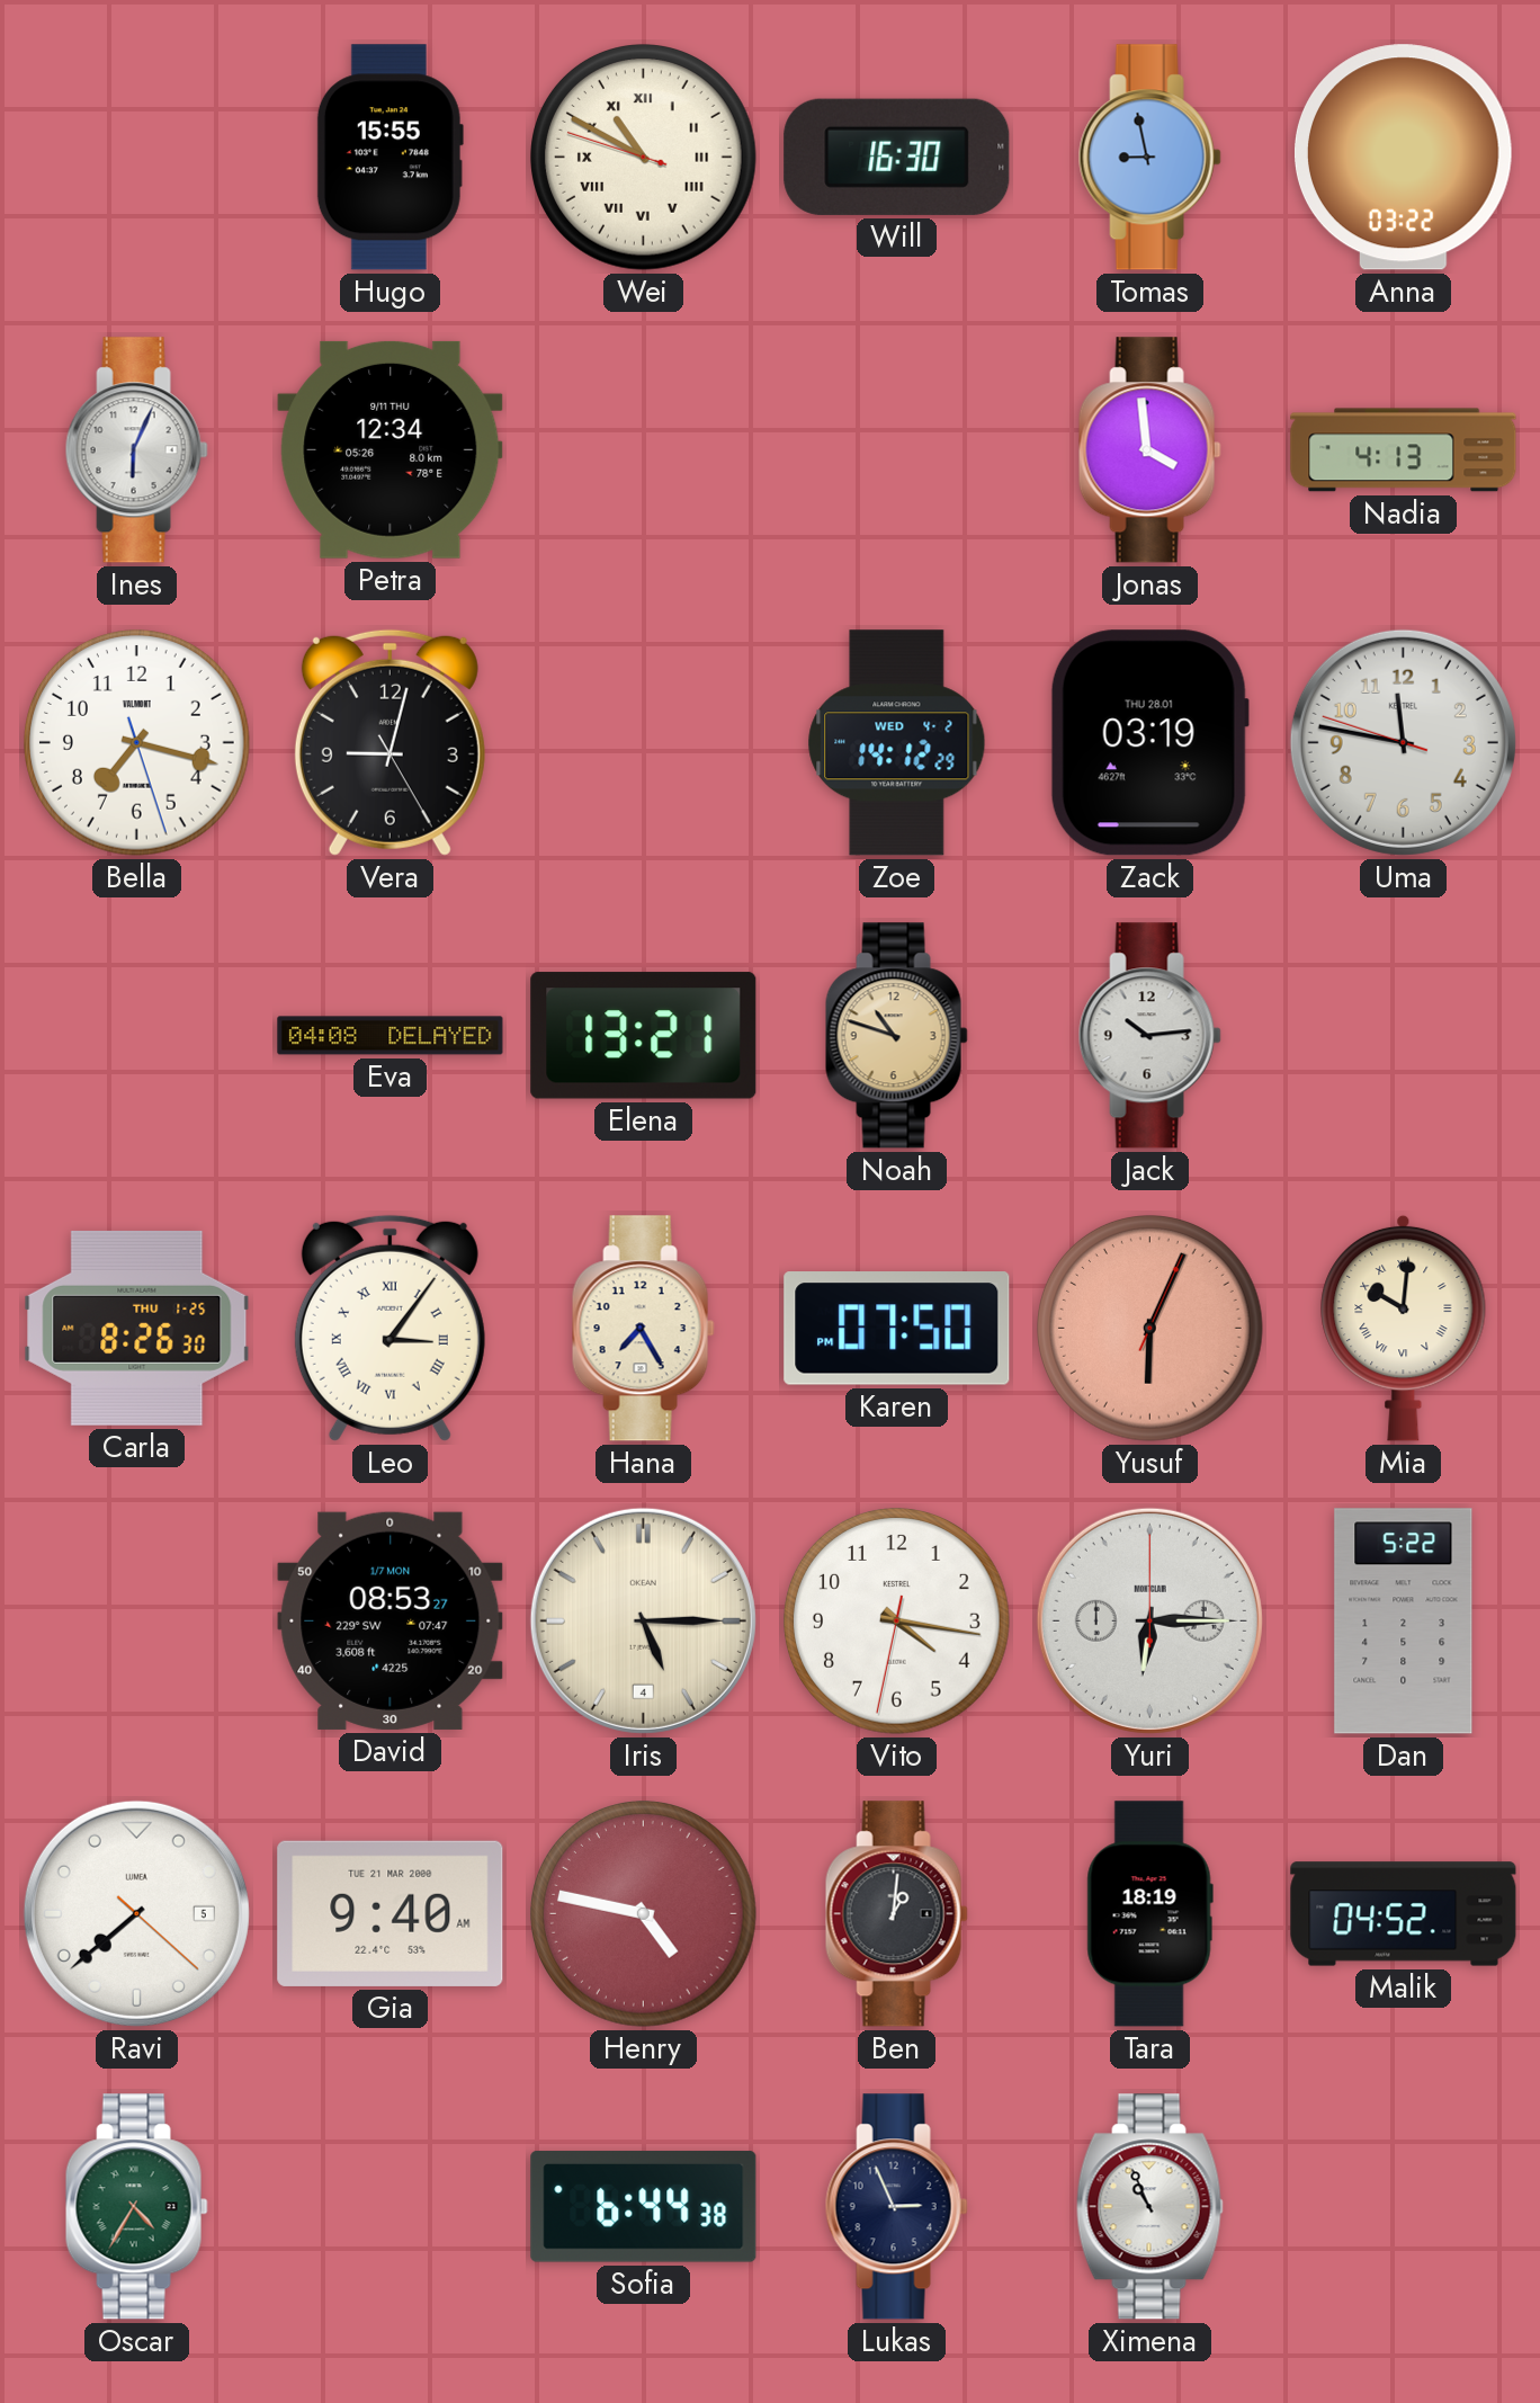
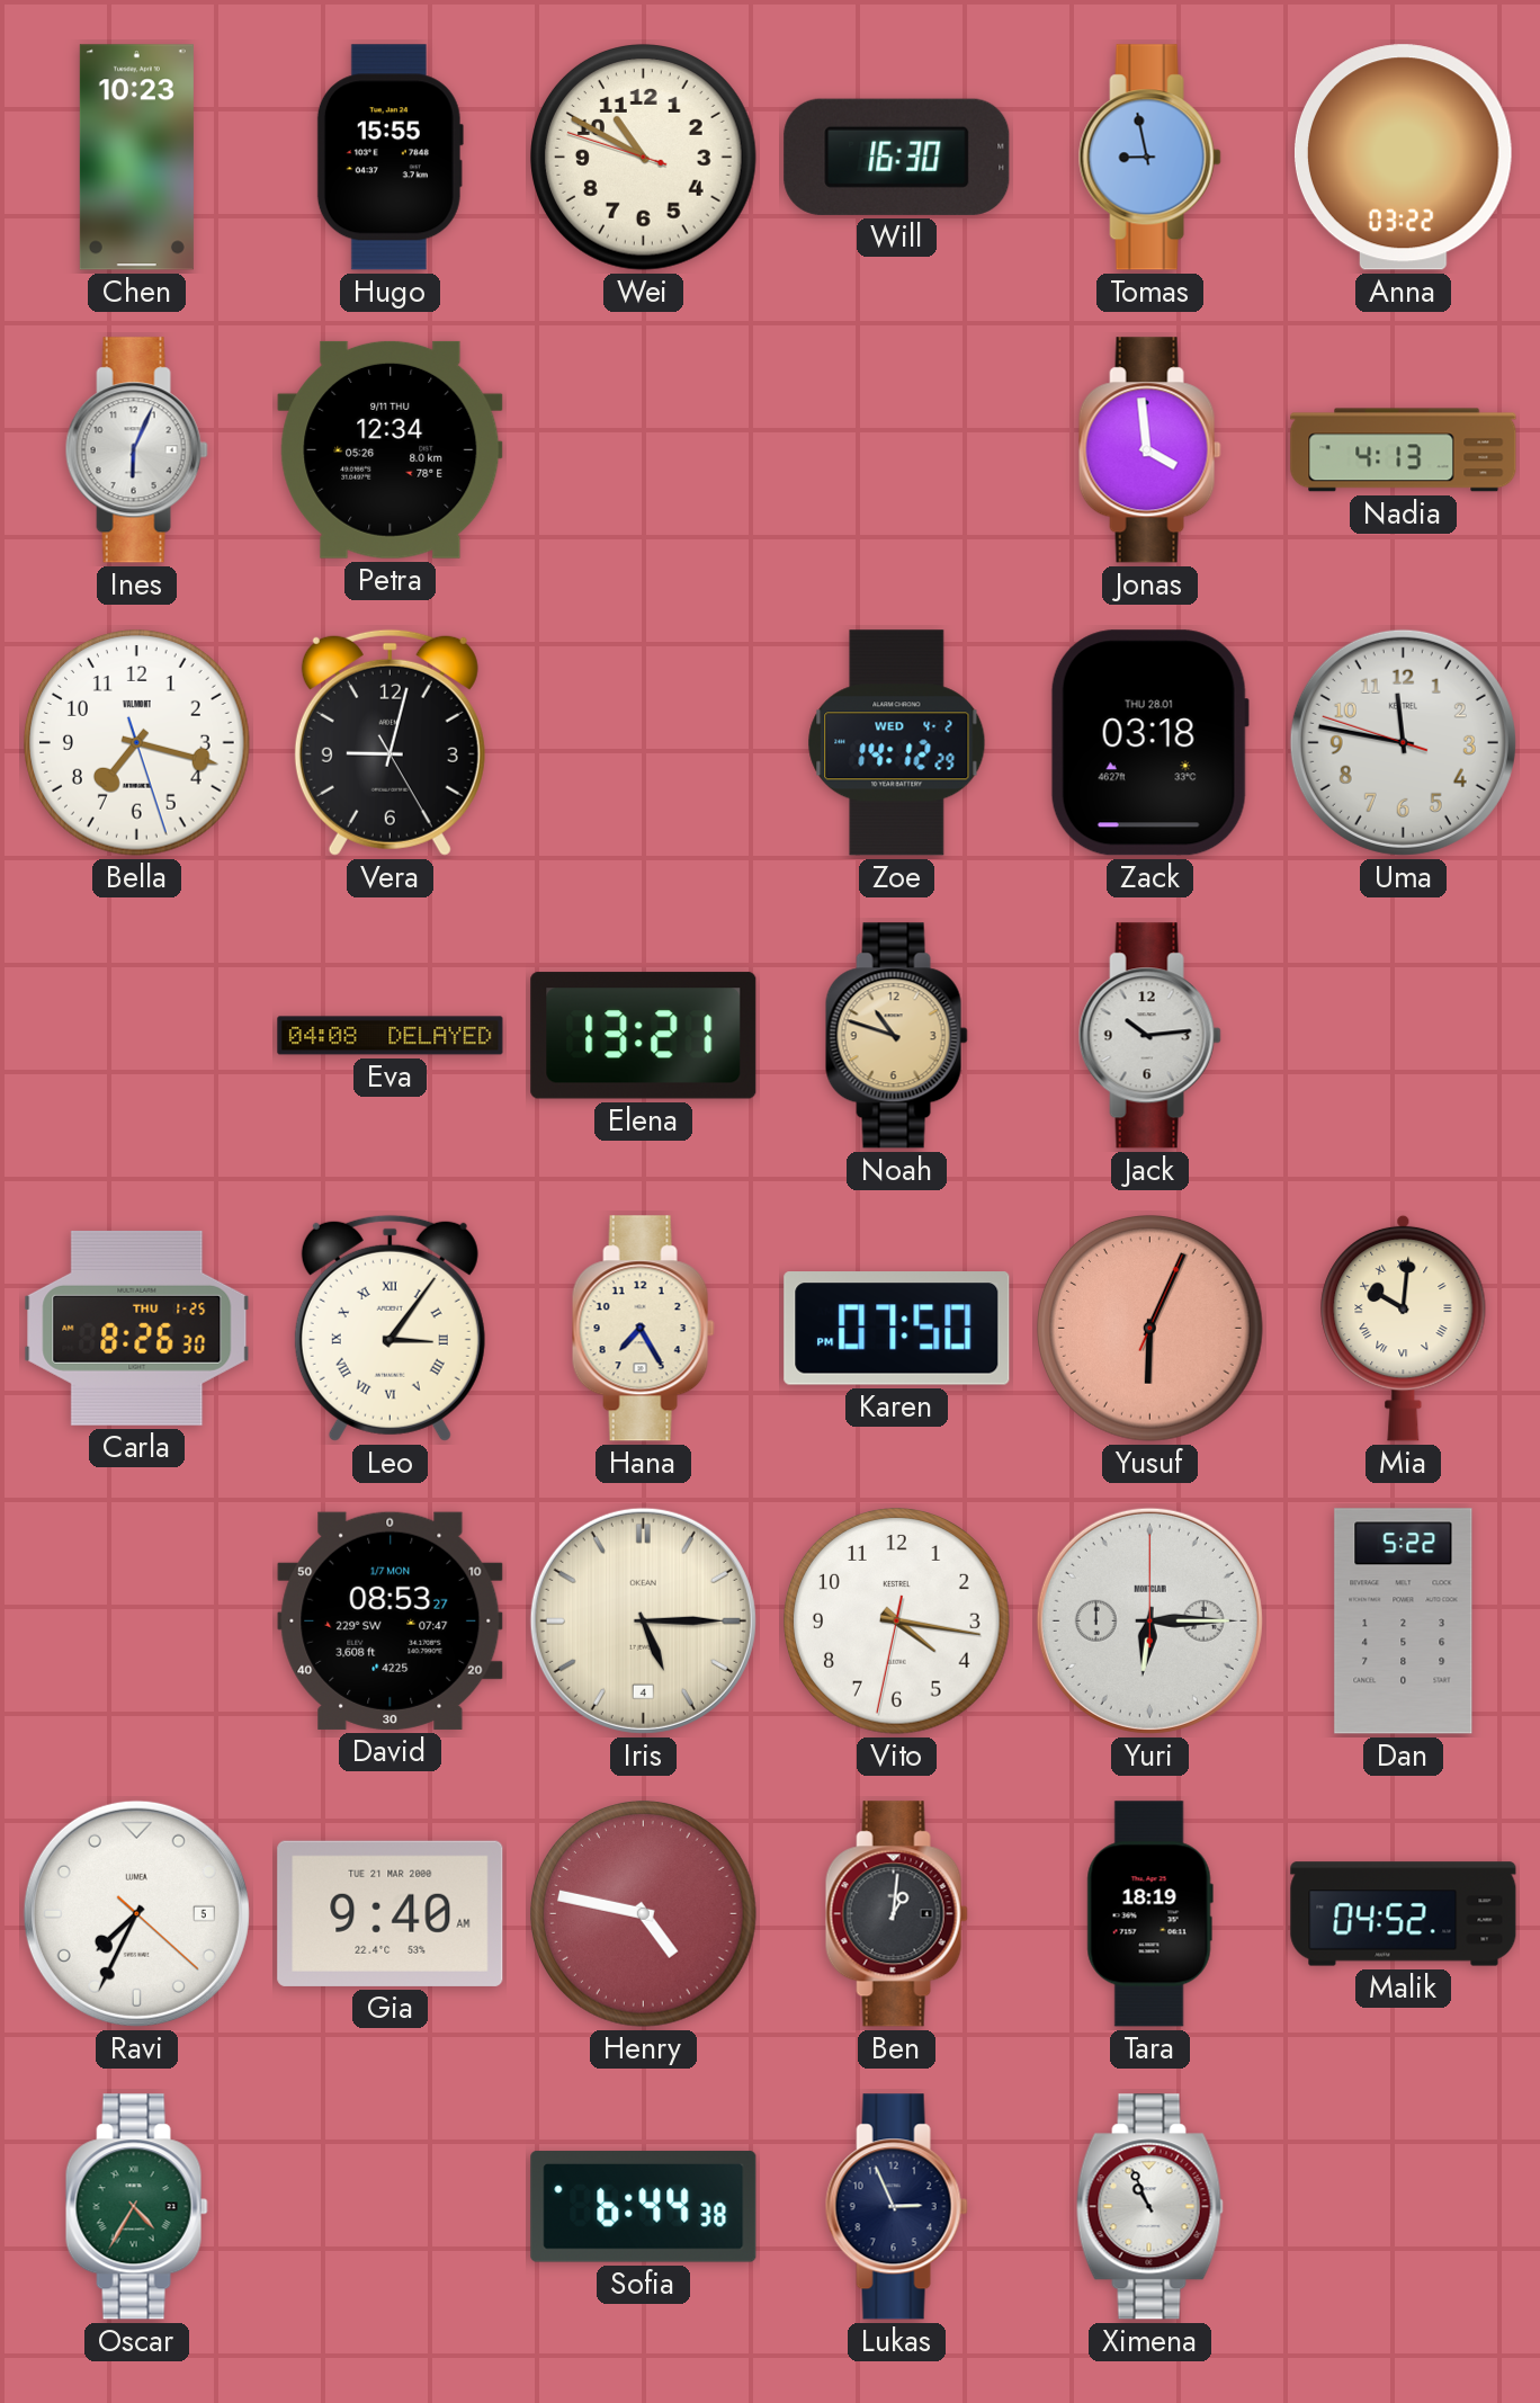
Chen: none -> 10:23
Wei numerals: Roman -> Arabic
Zack: 03:19 -> 03:18
Ravi: 7:38 -> 7:34
